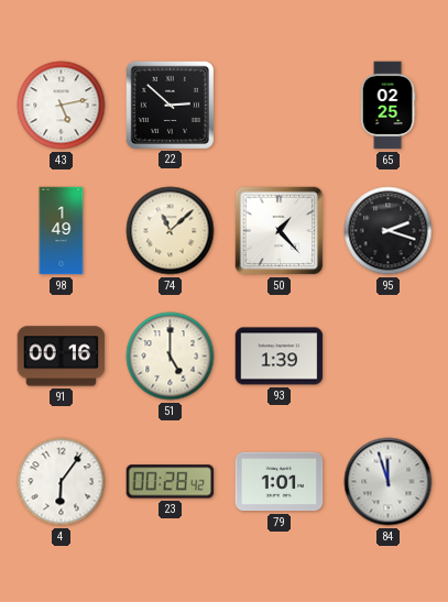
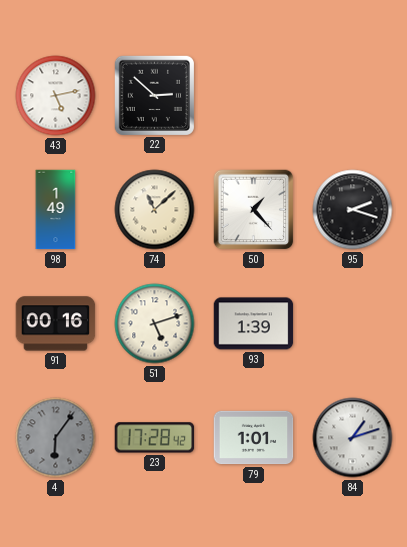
65: 02:25 -> none
51: 5:00 -> 5:12
4 dial: white -> grey
23: 00:28 -> 17:28
84: 11:57 -> 1:12
